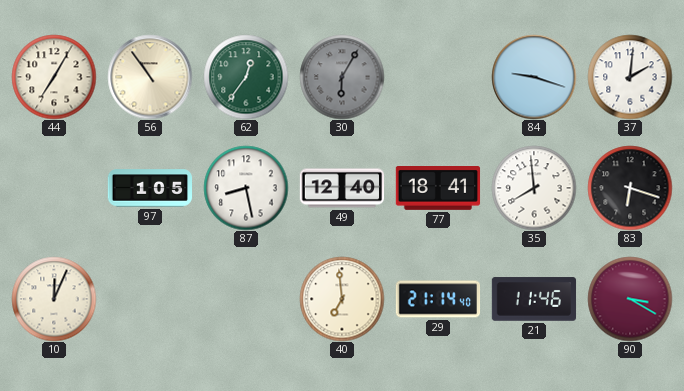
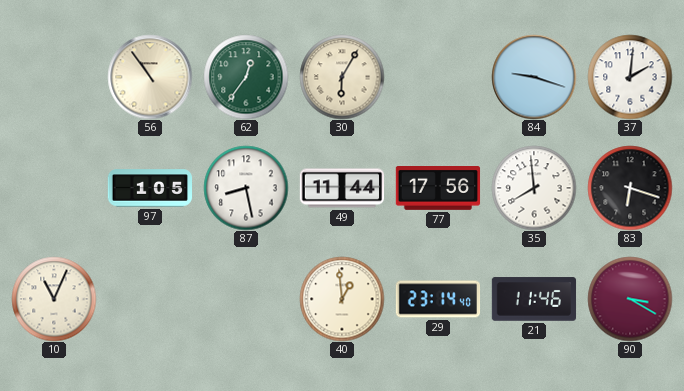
44: 7:05 -> none
30 dial: grey -> cream
49: 12:40 -> 11:44
77: 18:41 -> 17:56
10: 12:04 -> 11:04
40: 6:59 -> 12:59
29: 21:14 -> 23:14
